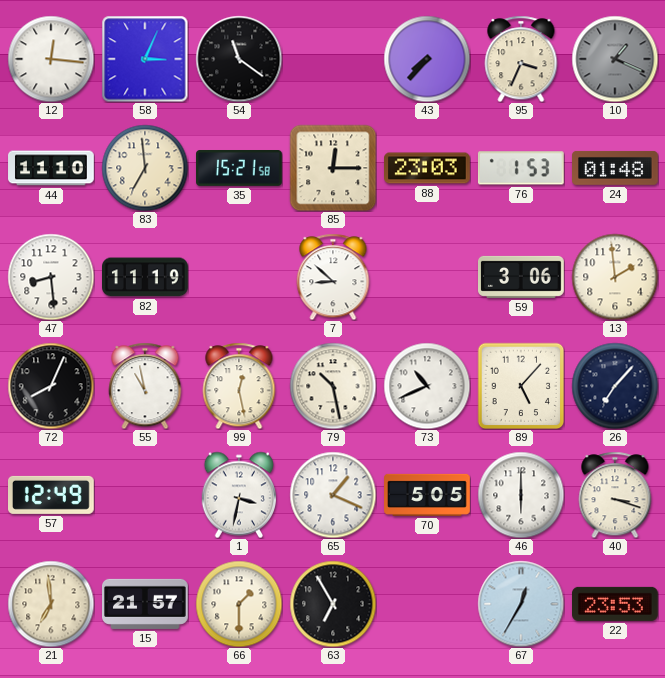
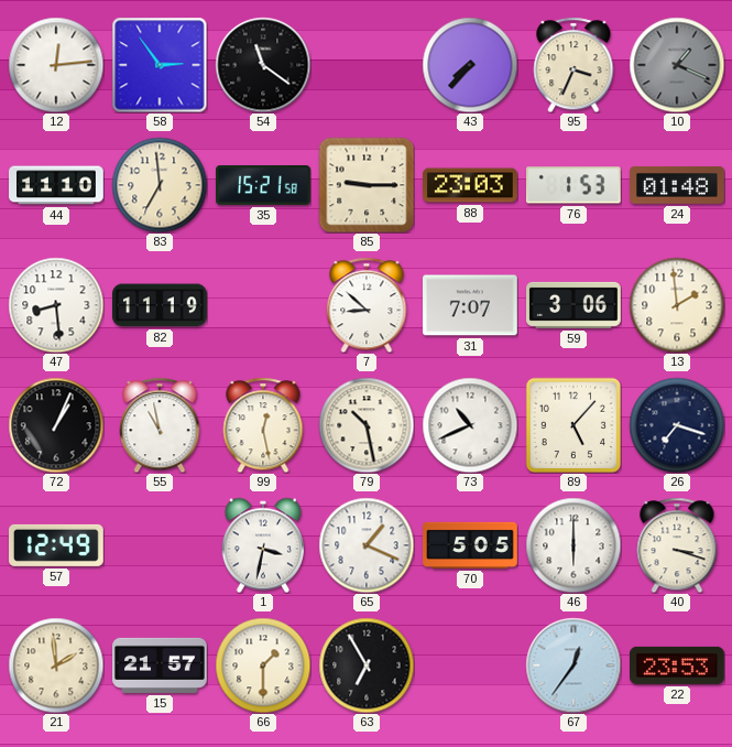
12: 12:16 -> 12:14
58: 3:04 -> 2:54
85: 12:15 -> 9:15
31: none -> 7:07
72: 8:04 -> 1:04
26: 7:07 -> 7:18
21: 6:59 -> 1:59
67: 12:35 -> 12:36
